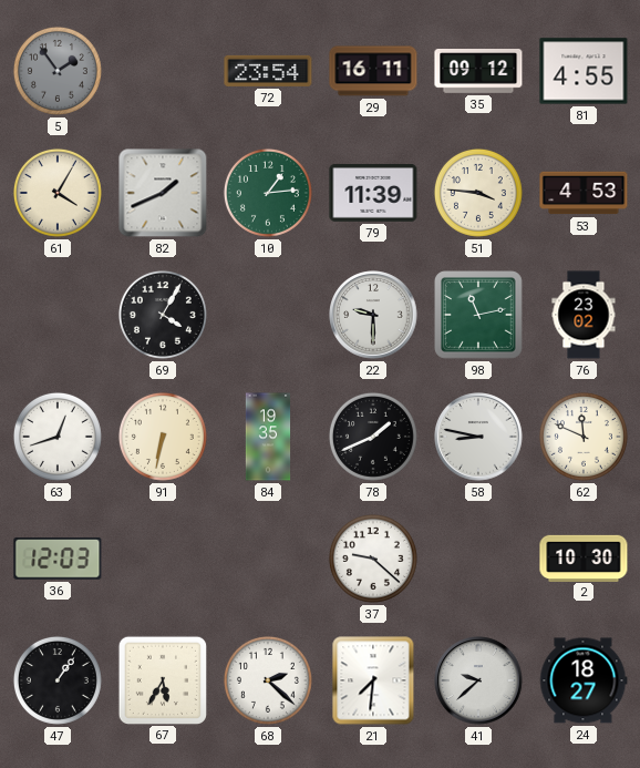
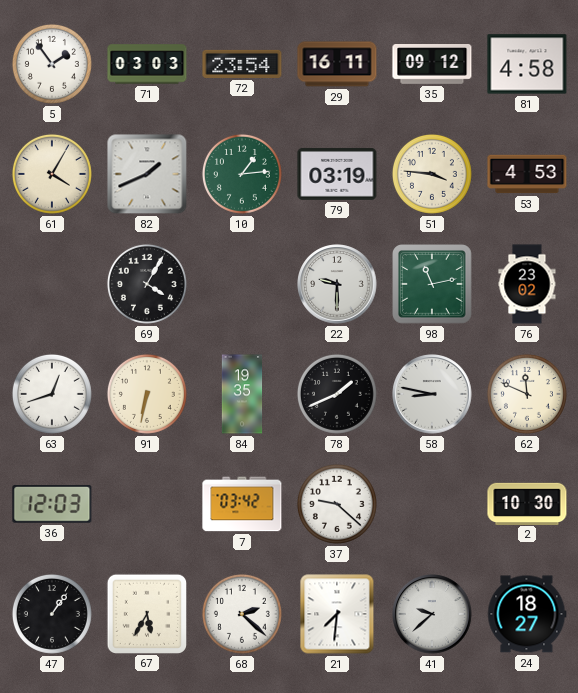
5 dial: grey -> white
71: none -> 03:03
81: 4:55 -> 4:58
79: 11:39 -> 03:19
7: none -> 03:42
